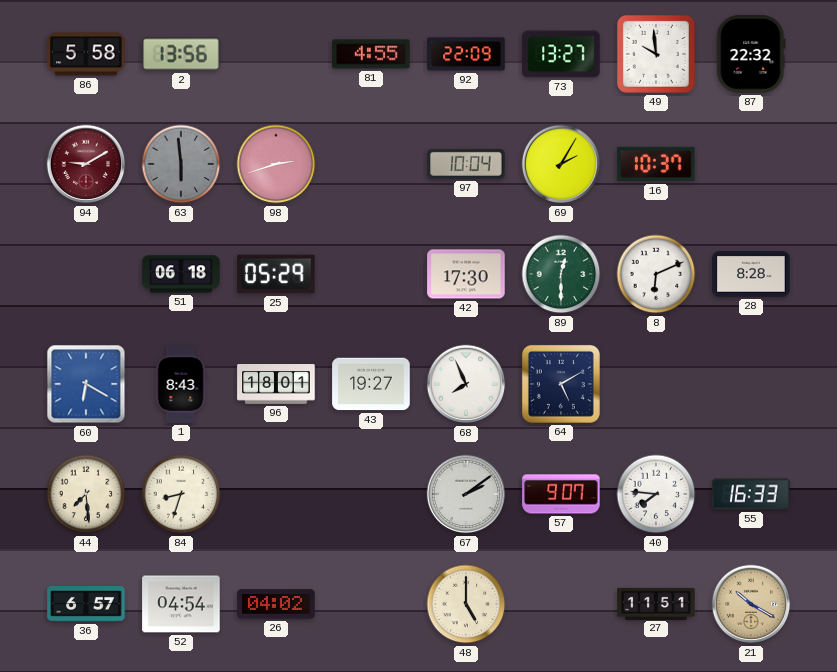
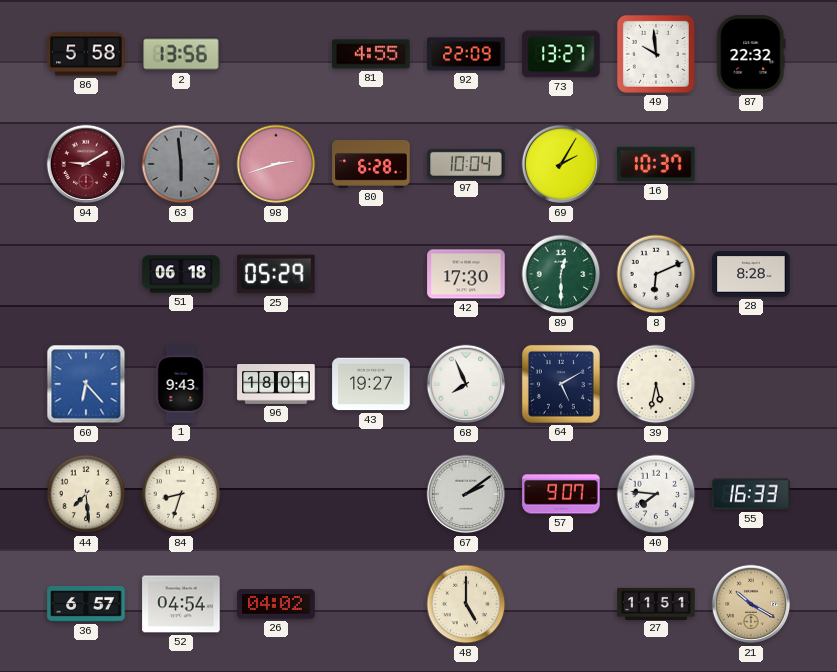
80: none -> 6:28
60: 6:20 -> 6:23
1: 8:43 -> 9:43
39: none -> 5:32
